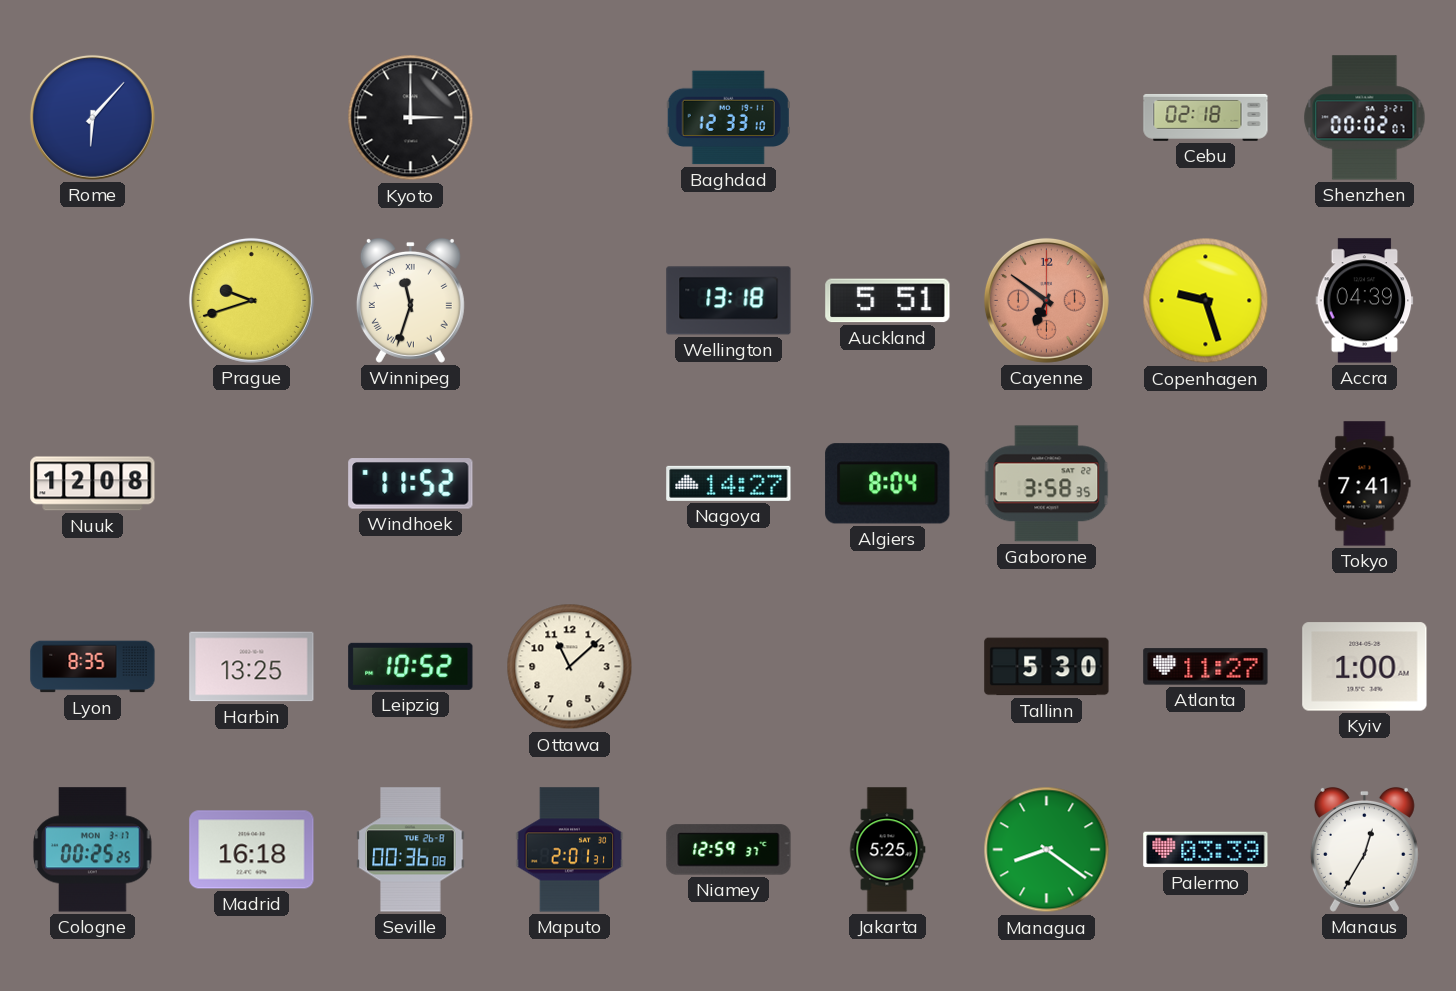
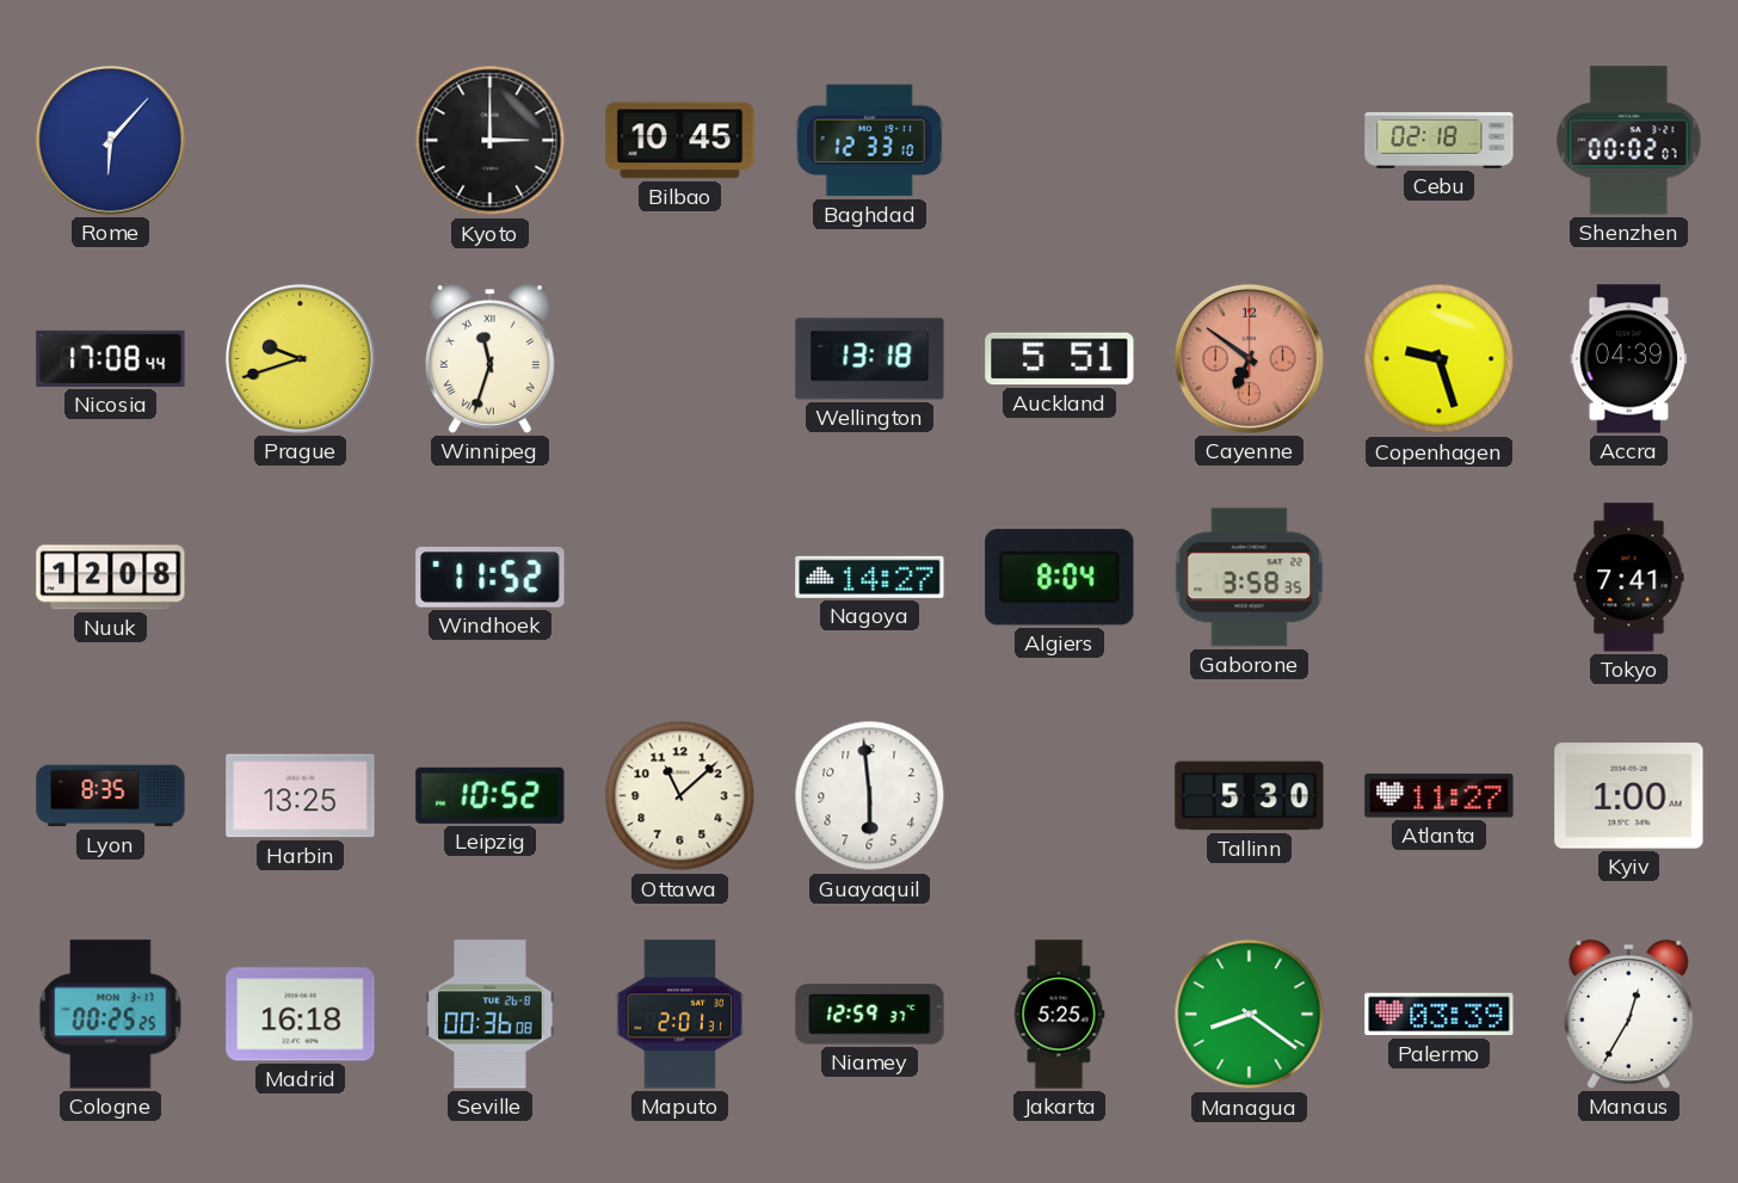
Bilbao: none -> 10:45
Nicosia: none -> 17:08
Guayaquil: none -> 5:59
